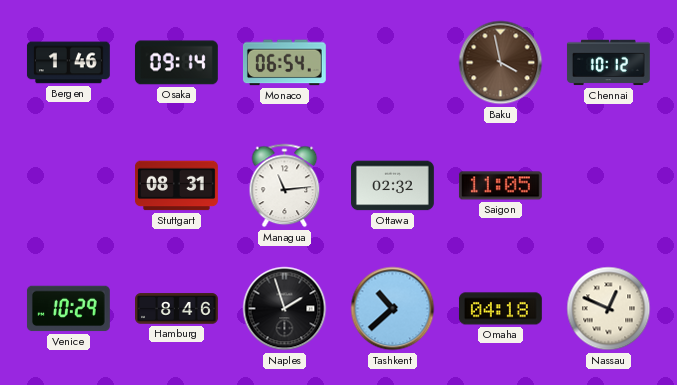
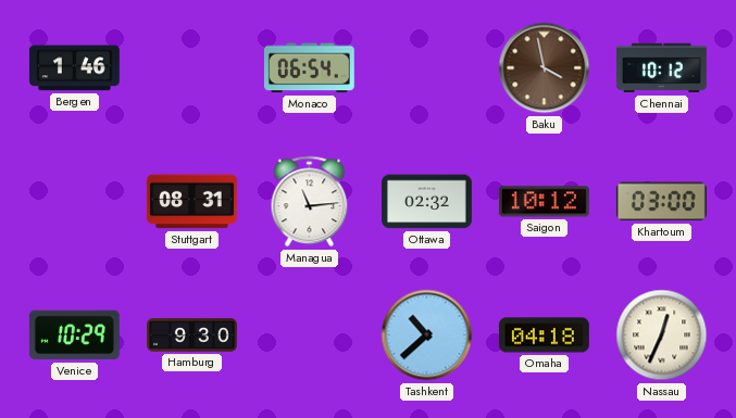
Osaka: 09:14 -> none
Saigon: 11:05 -> 10:12
Khartoum: none -> 03:00
Hamburg: 8:46 -> 9:30
Naples: 1:57 -> none
Nassau: 12:49 -> 12:34
